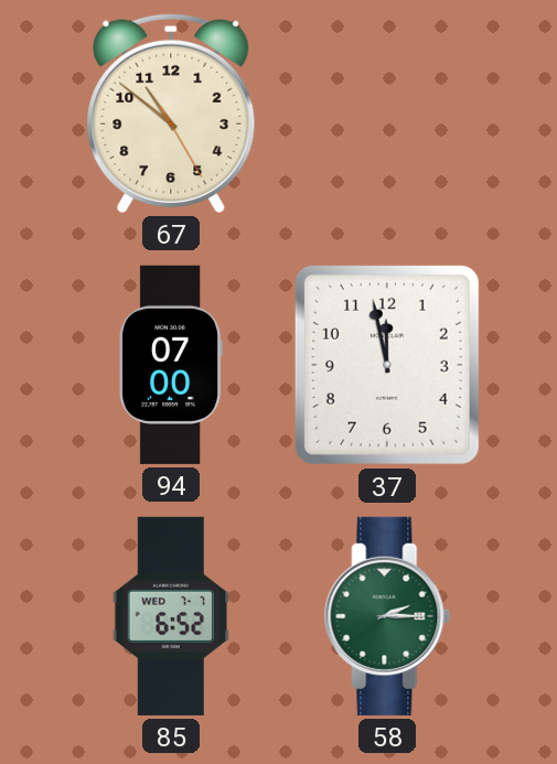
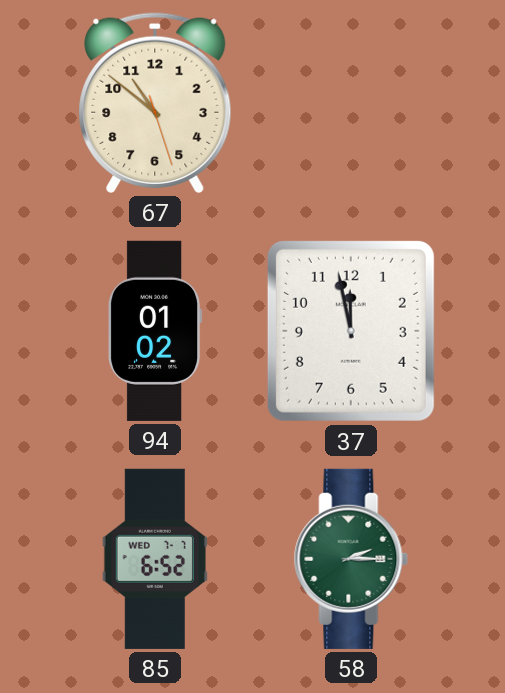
67: 10:51:25 -> 10:51:27
94: 07:00 -> 01:02
